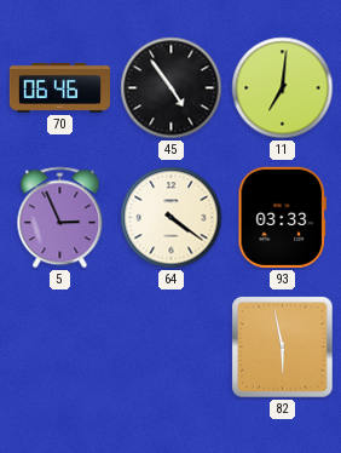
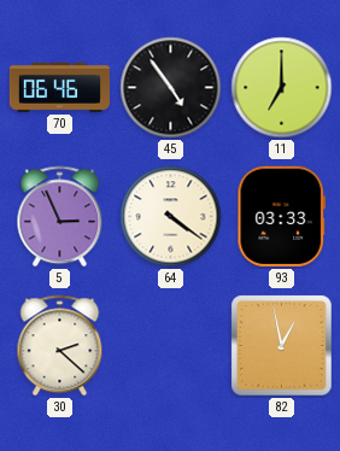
11: 7:01 -> 7:00
30: none -> 2:22
82: 5:58 -> 12:58
